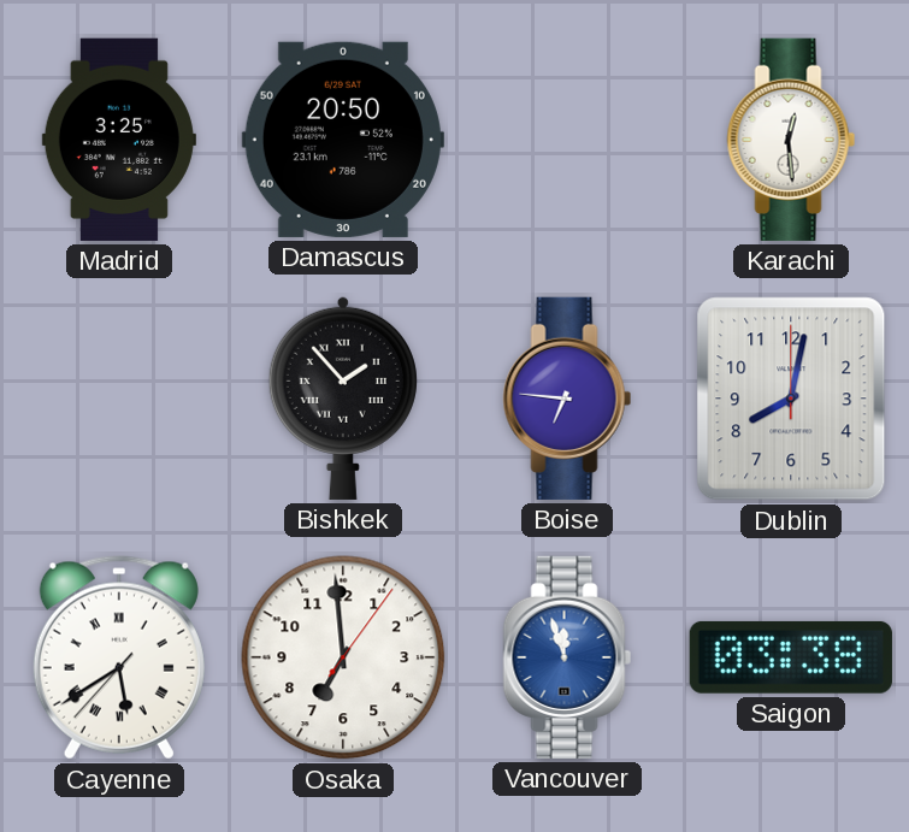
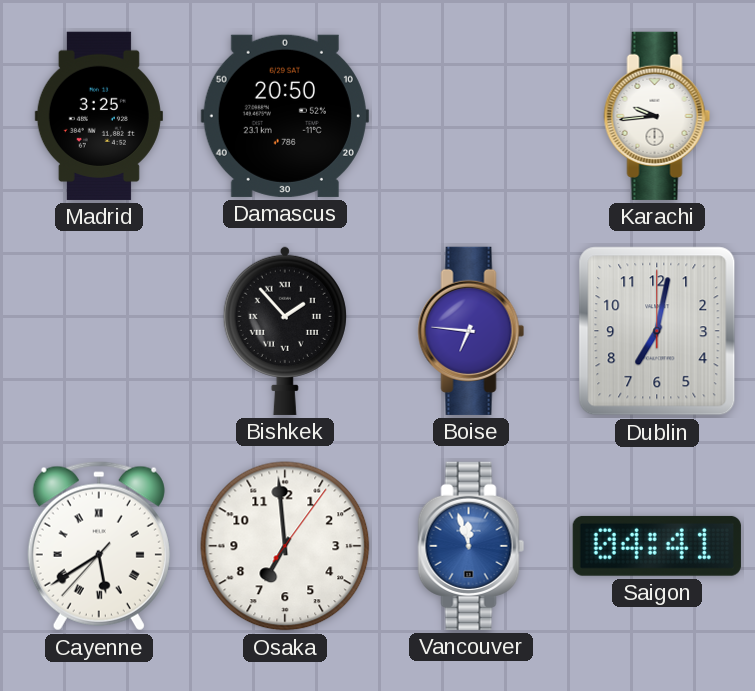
Karachi: 12:29 -> 9:44
Dublin: 8:02 -> 7:02
Saigon: 03:38 -> 04:41
